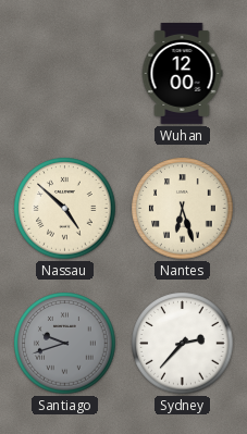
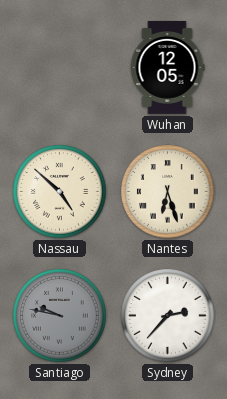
Wuhan: 12:00 -> 12:05
Santiago: 9:42 -> 9:47
